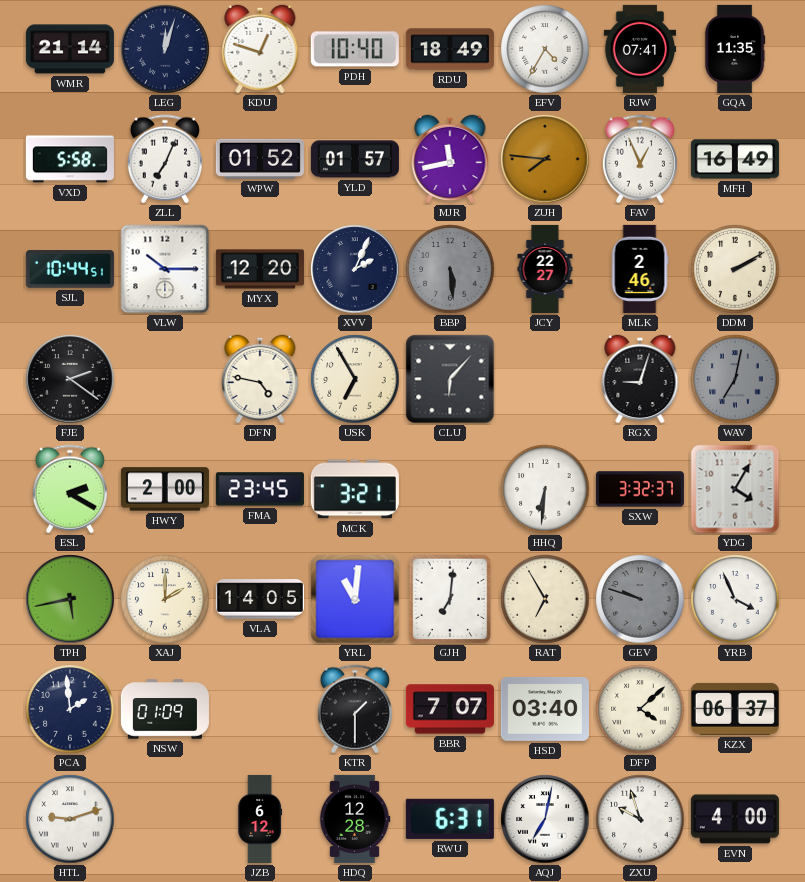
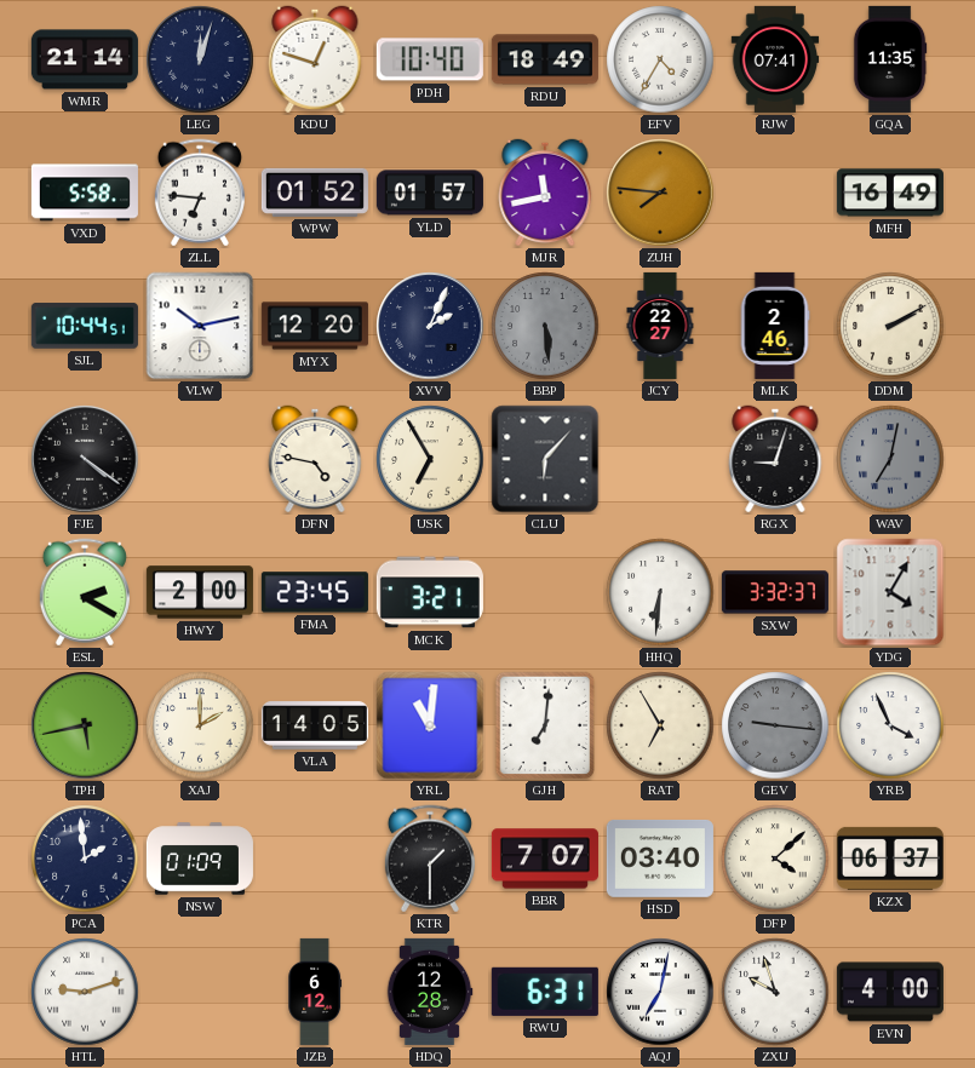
ZLL: 7:04 -> 6:46
FAV: 12:56 -> none
VLW: 10:15 -> 10:13
FJE: 2:21 -> 4:21
GEV: 9:48 -> 9:16
